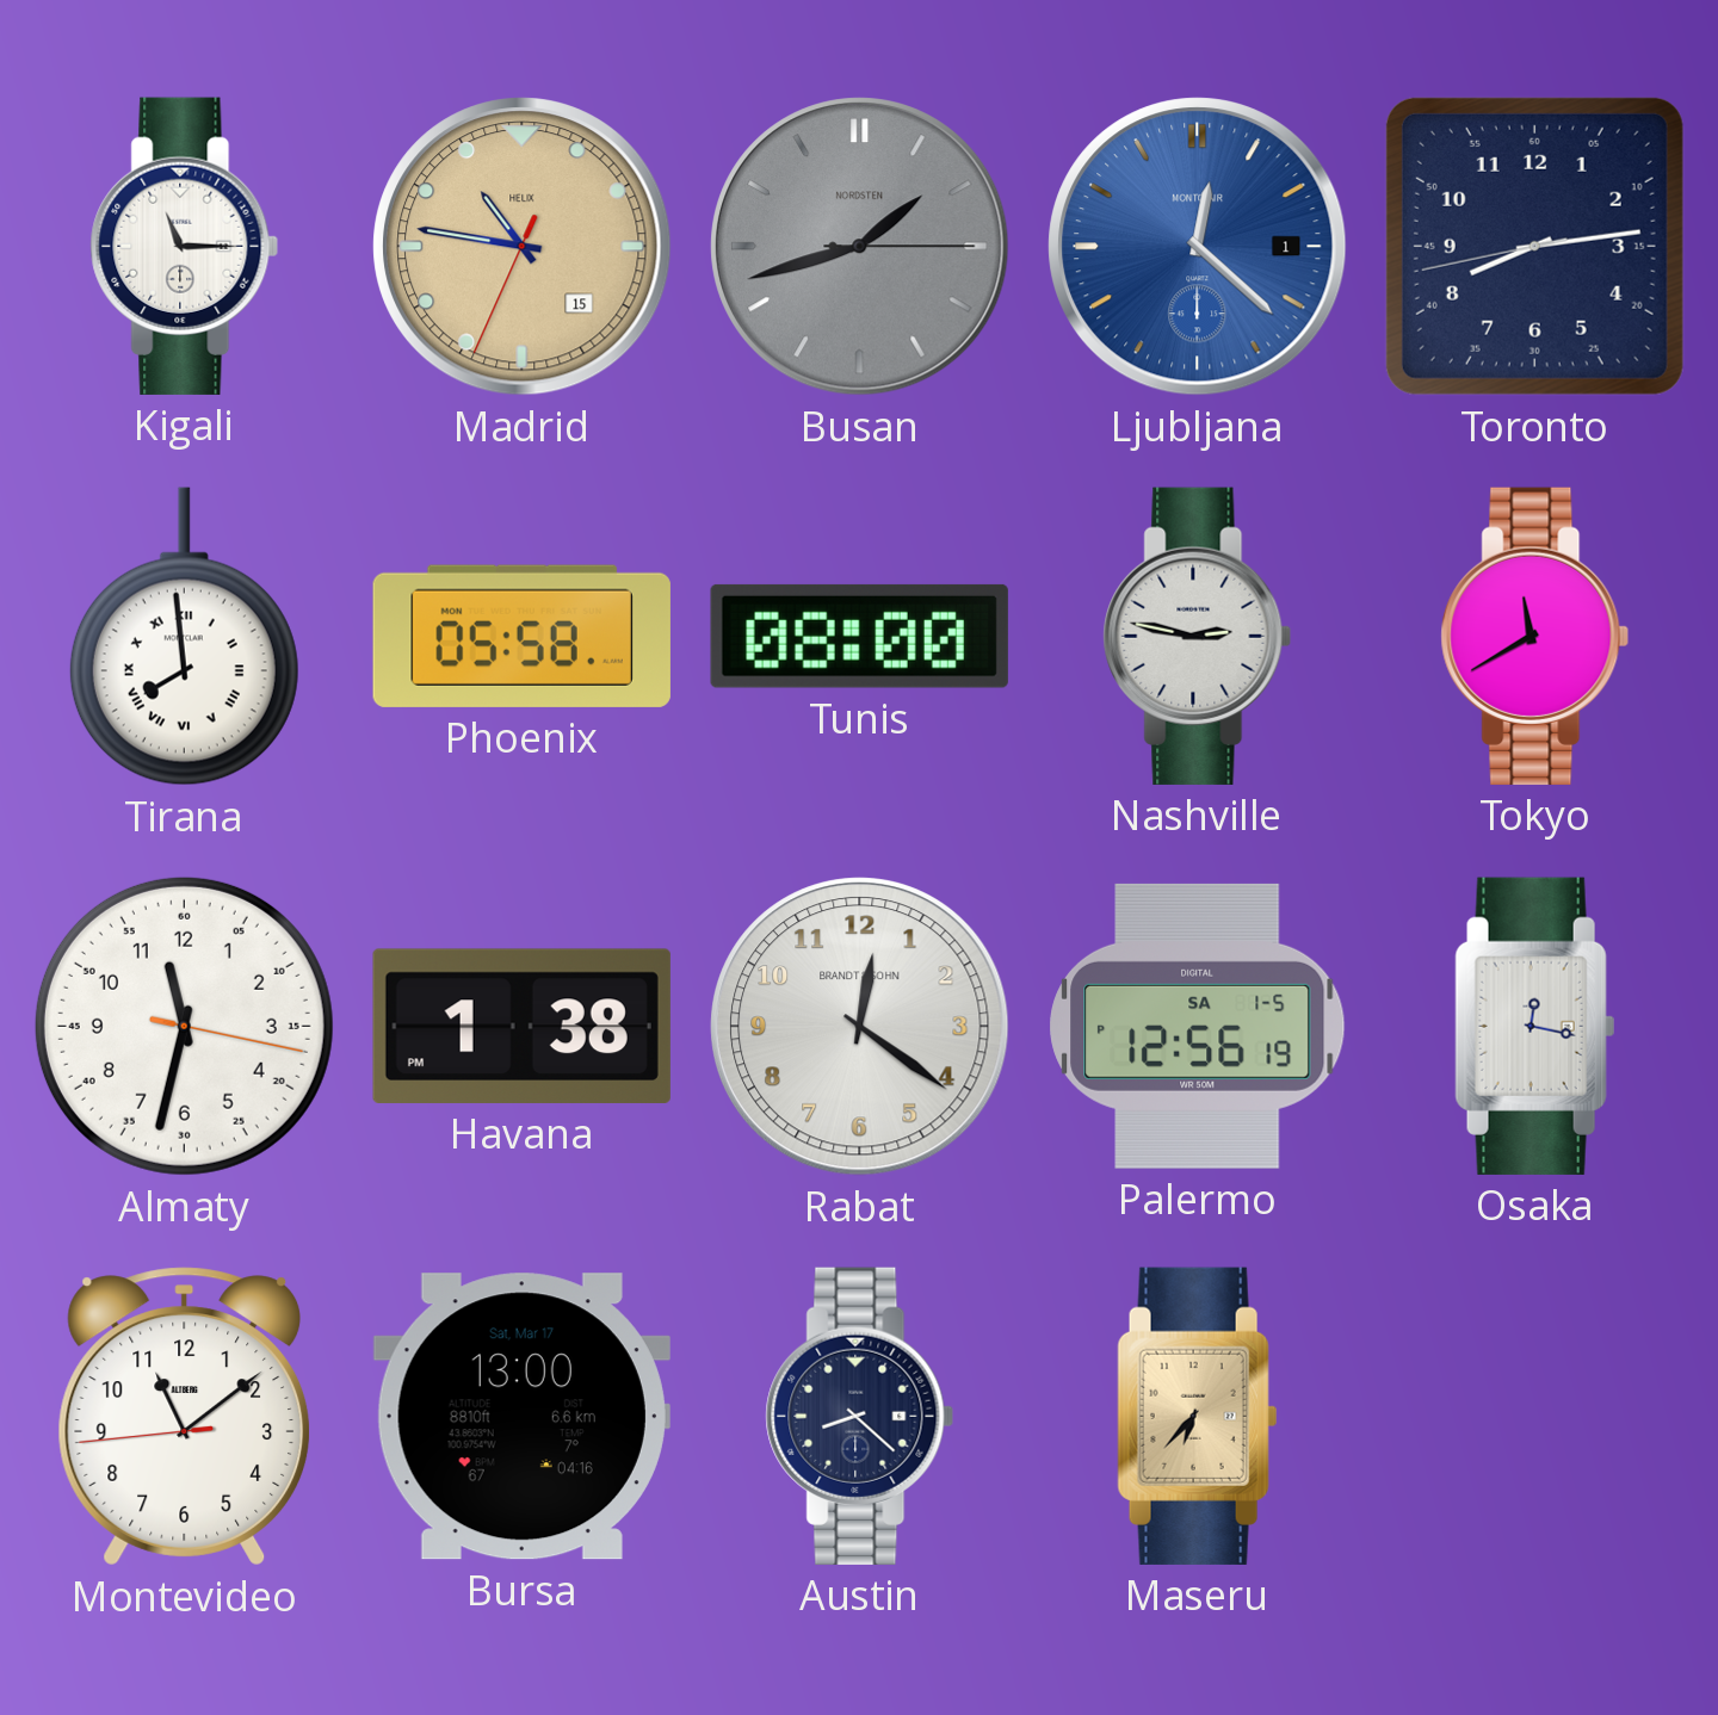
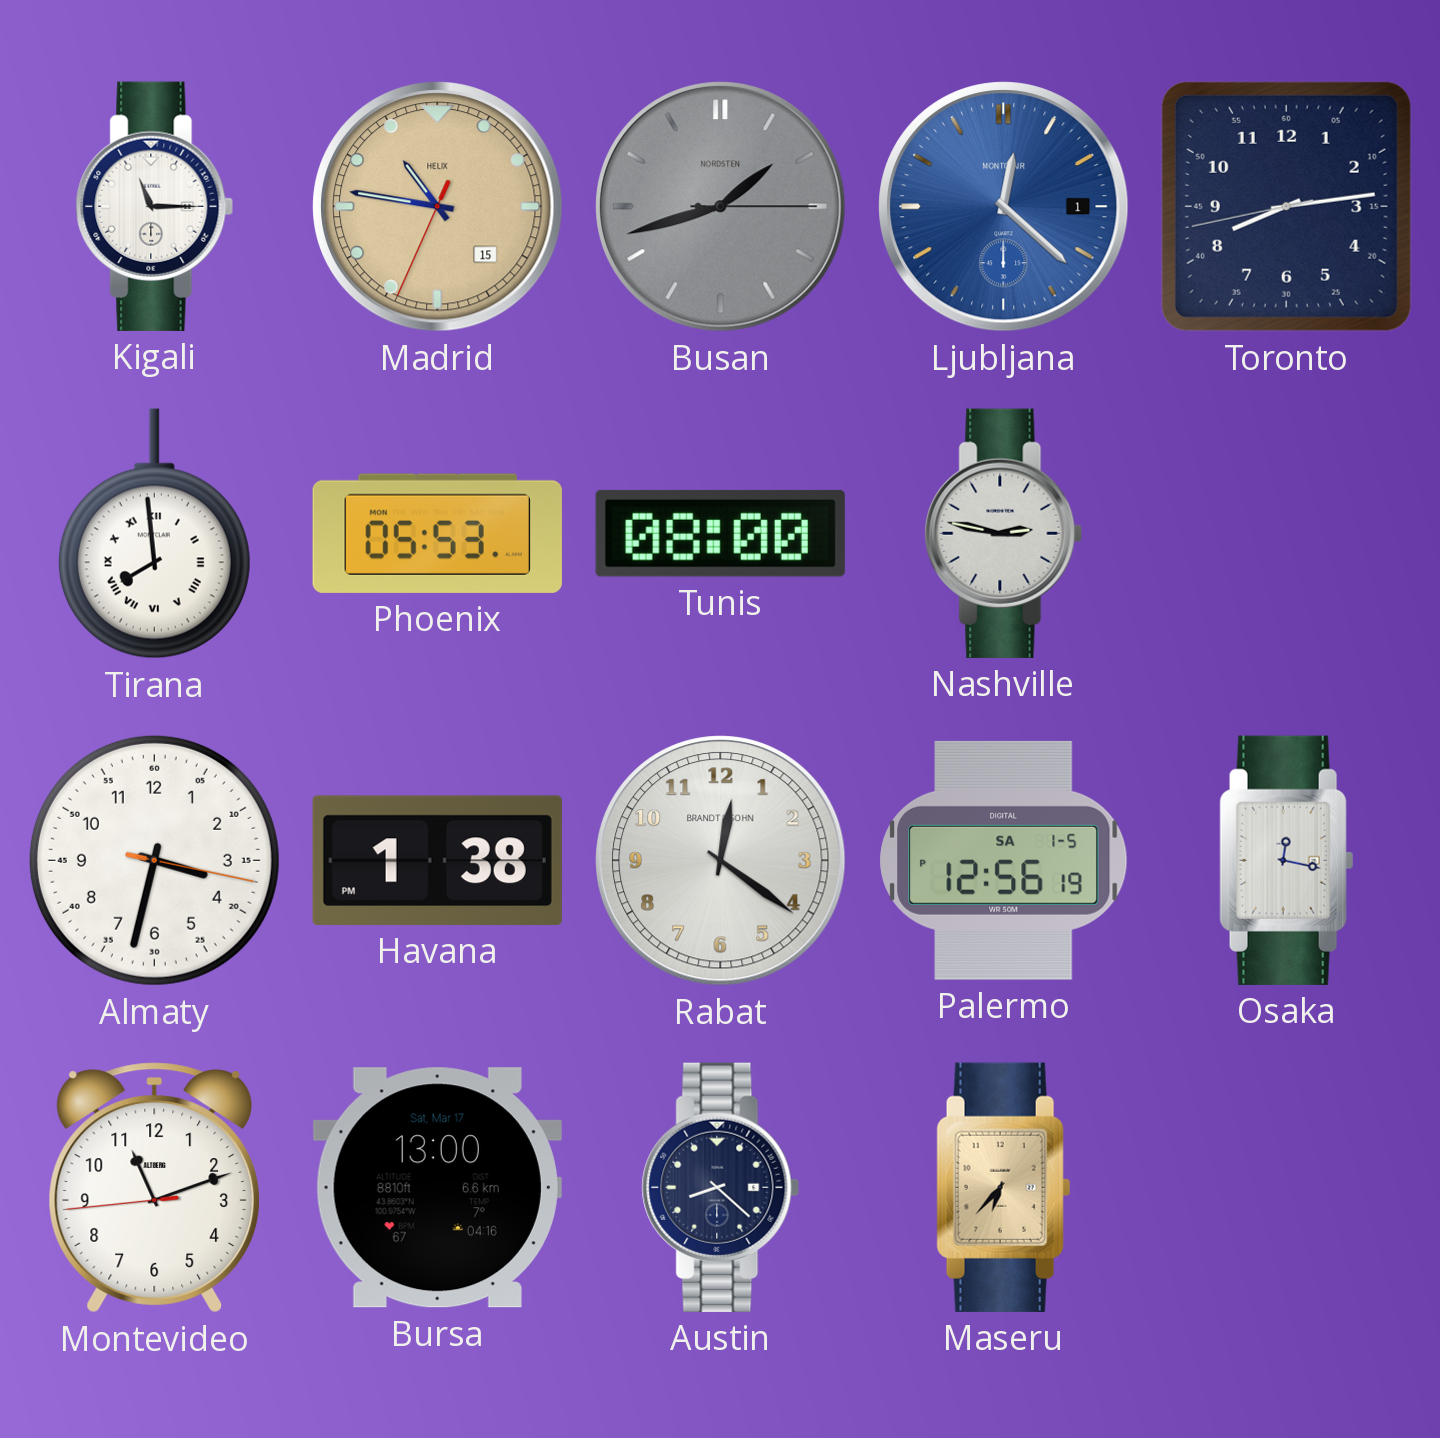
Phoenix: 05:58 -> 05:53
Tokyo: 11:40 -> none
Almaty: 11:32 -> 3:32
Montevideo: 11:08 -> 11:11
